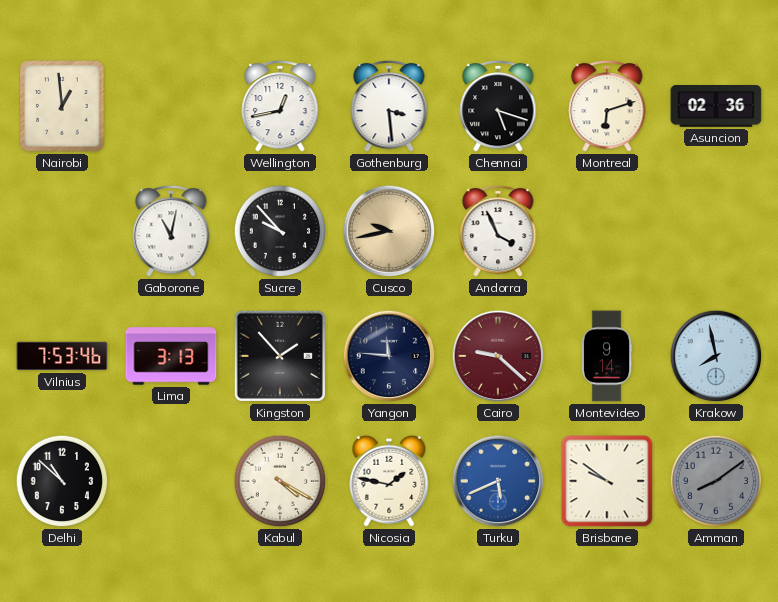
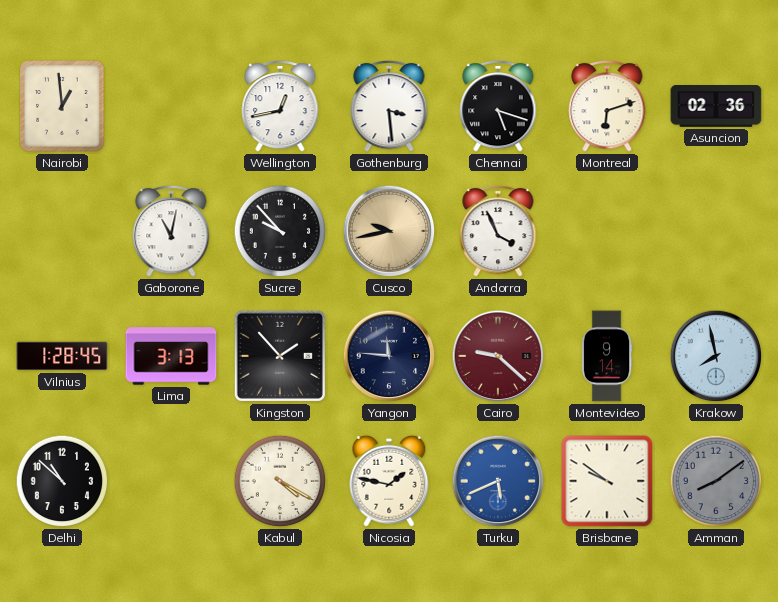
Vilnius: 7:53 -> 1:28
